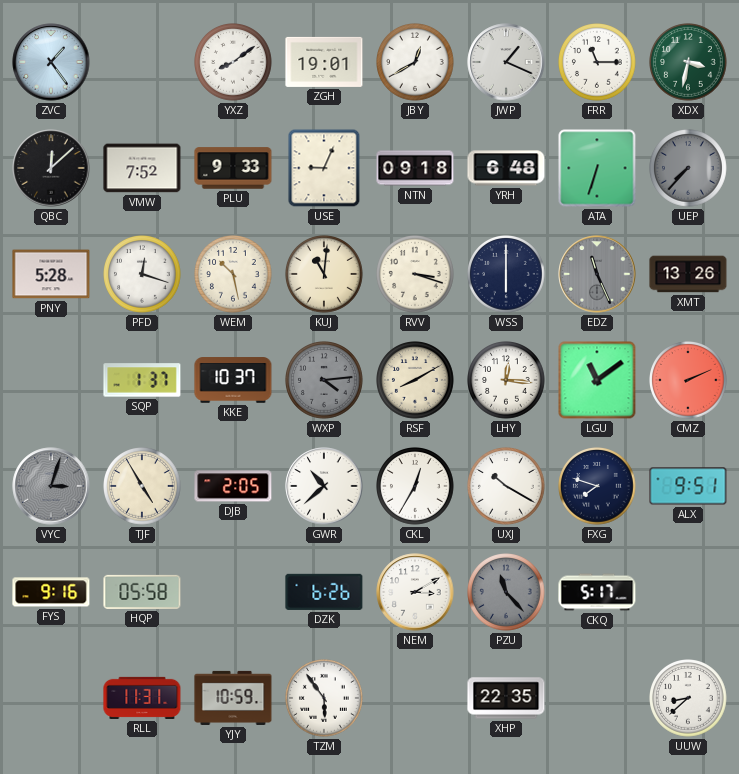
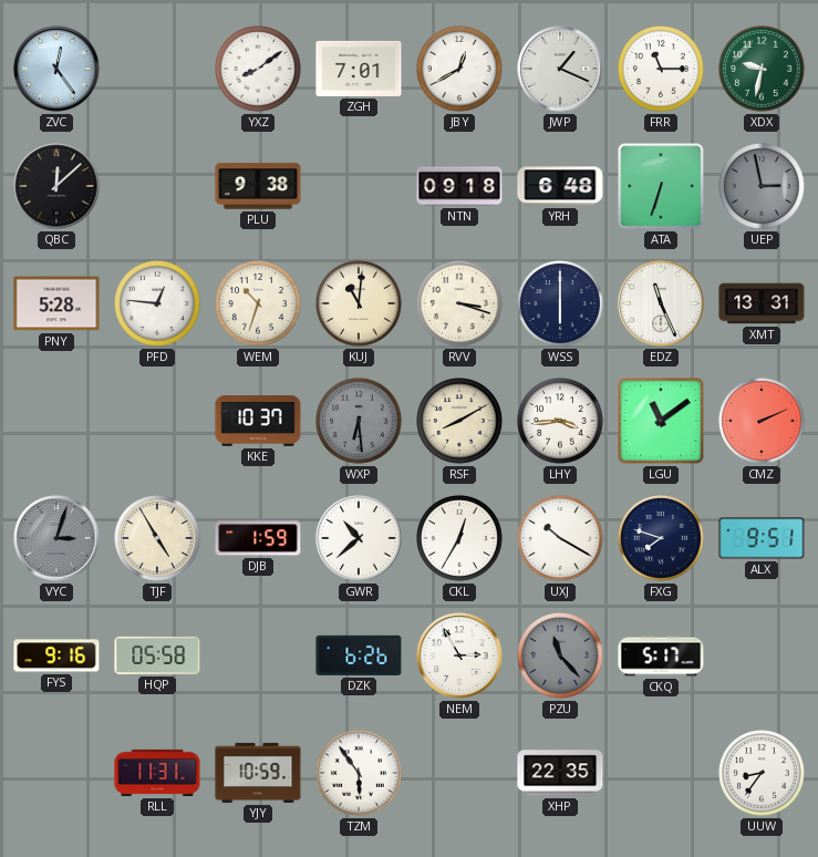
ZVC: 1:24 -> 12:24
ZGH: 19:01 -> 7:01
XDX: 3:32 -> 9:32
VMW: 7:52 -> none
PLU: 9:33 -> 9:38
USE: 9:04 -> none
UEP: 7:37 -> 2:58
PFD: 12:18 -> 12:46
WEM: 10:28 -> 10:33
EDZ dial: grey -> white
XMT: 13:26 -> 13:31
SQP: 1:37 -> none
WXP: 4:14 -> 6:29
LHY: 12:16 -> 3:44
DJB: 2:05 -> 1:59
NEM: 3:10 -> 2:55
UUW: 8:38 -> 8:36
